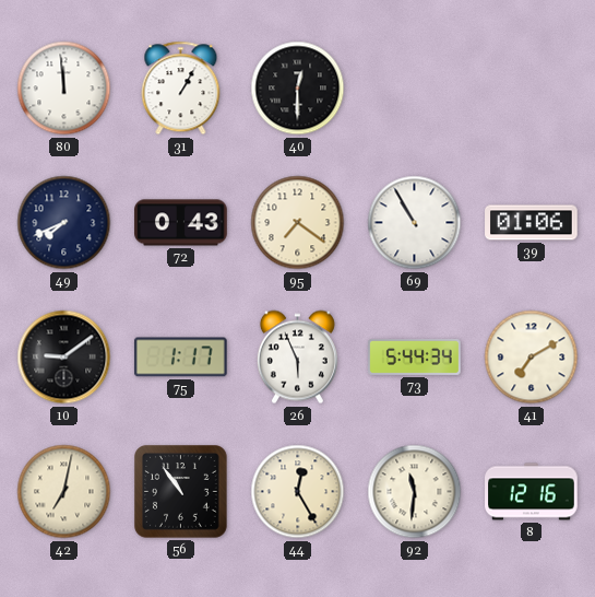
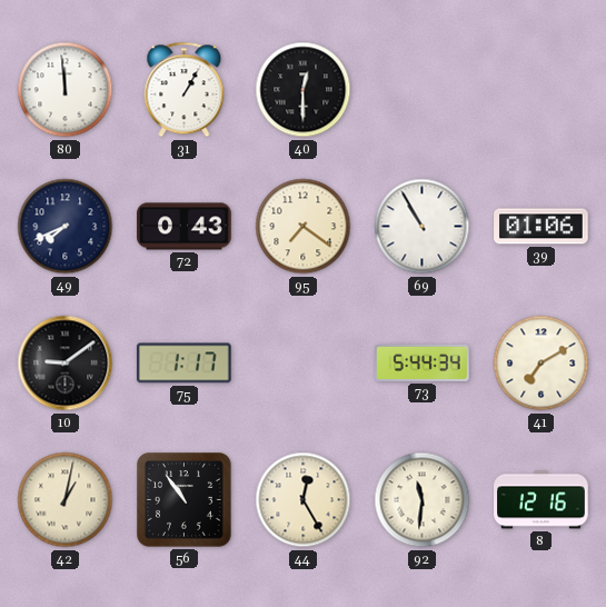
26: 5:56 -> none
42: 7:02 -> 1:02
